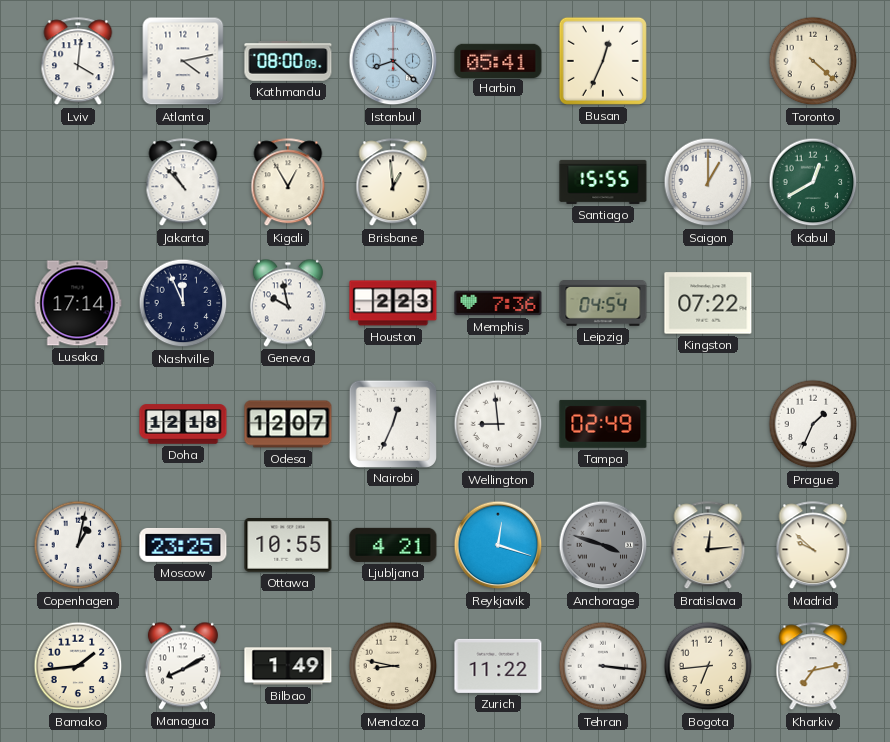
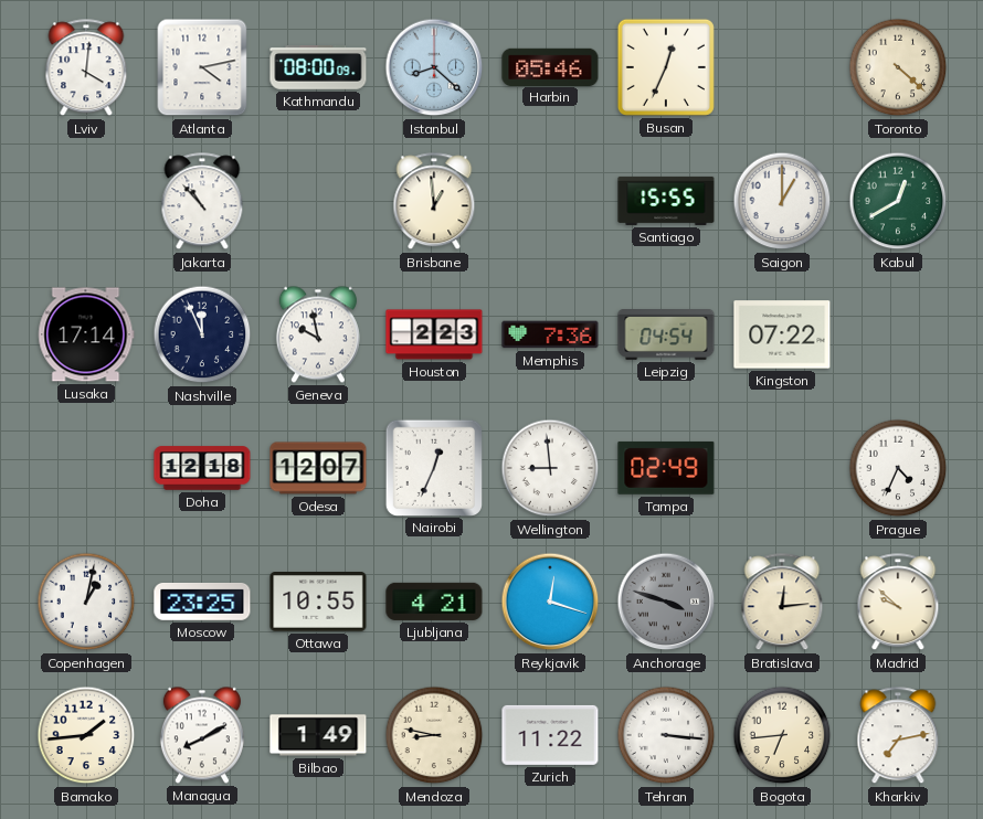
Harbin: 05:41 -> 05:46
Kigali: 12:55 -> none
Prague: 1:34 -> 4:34
